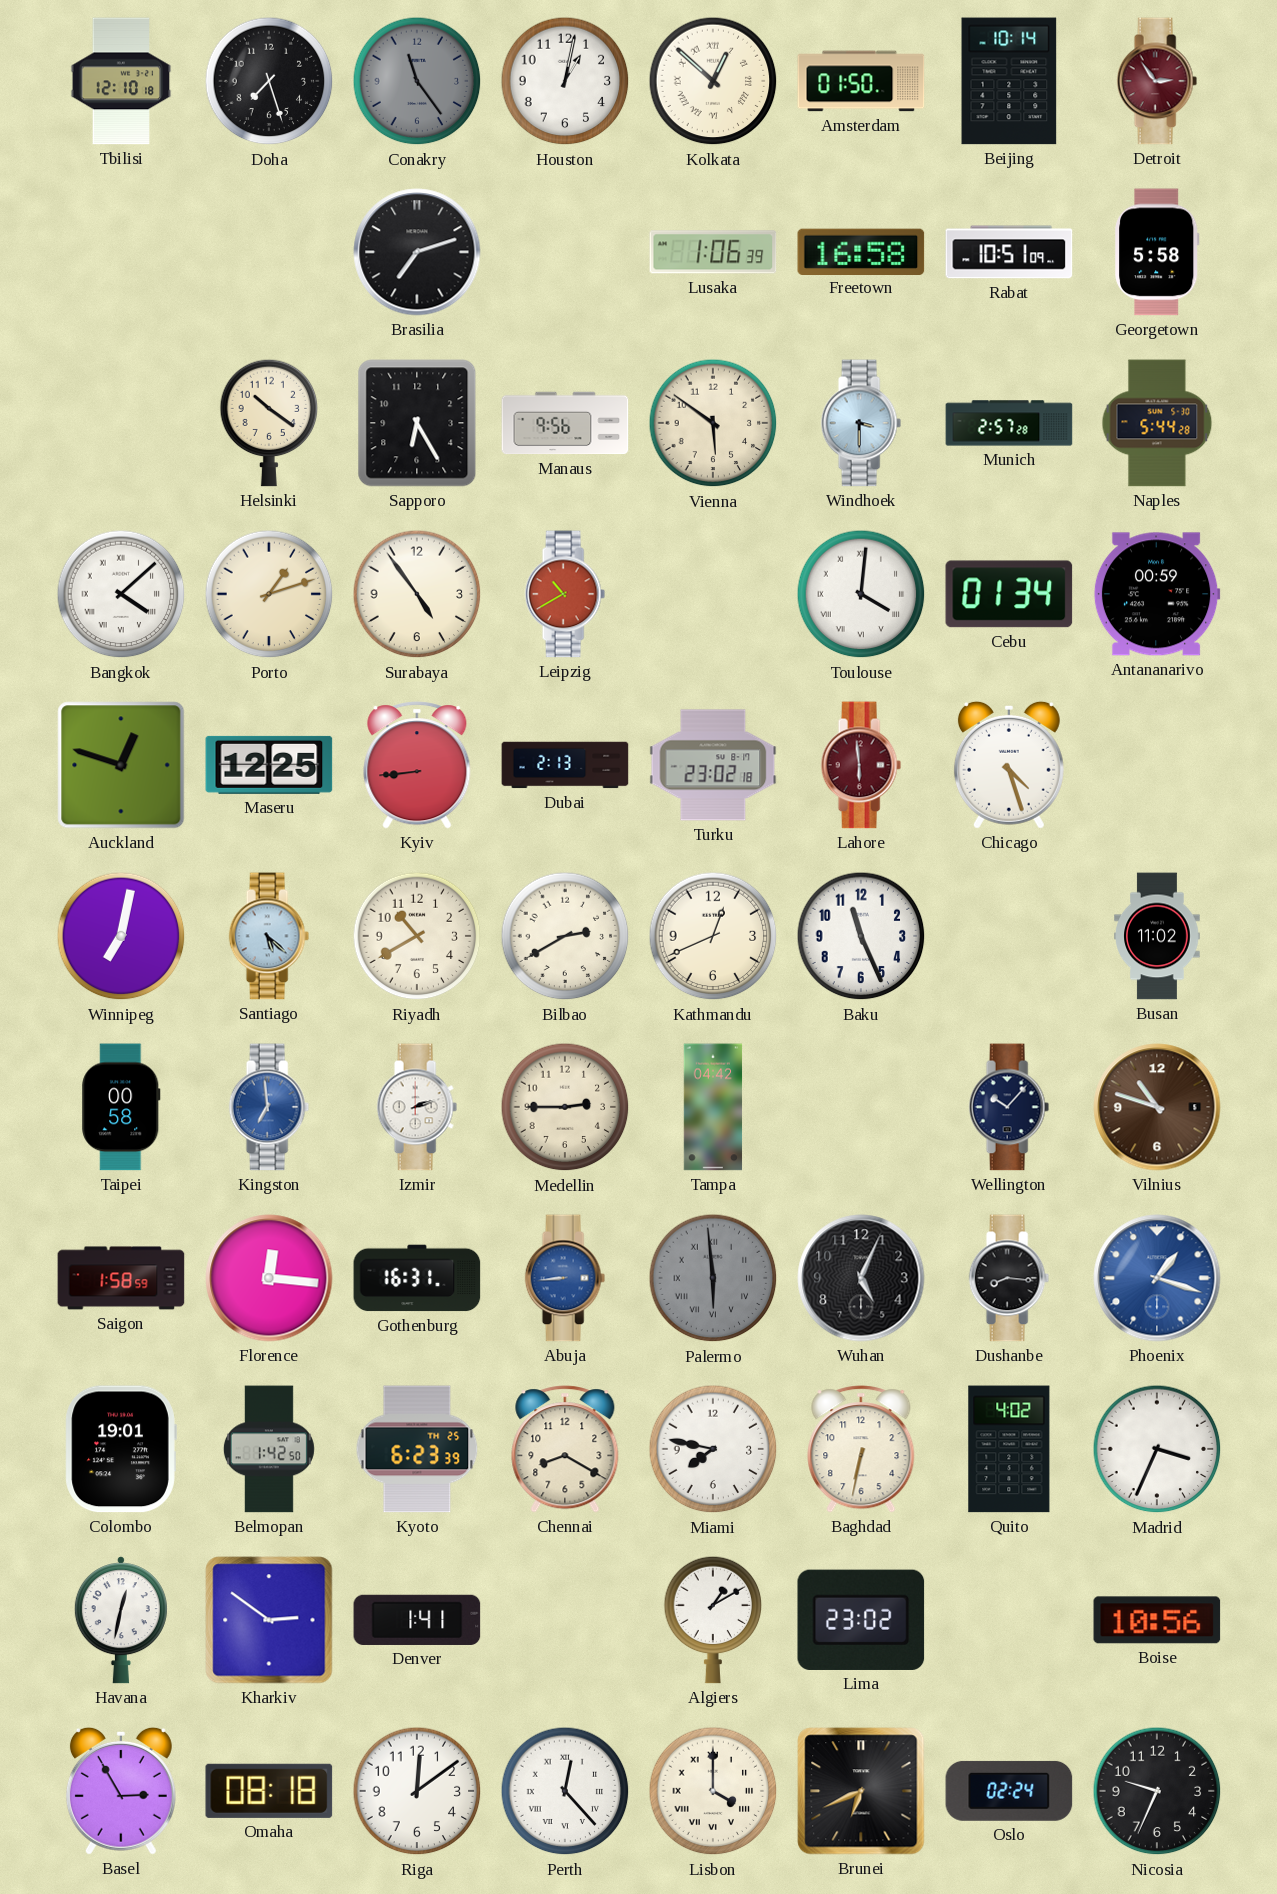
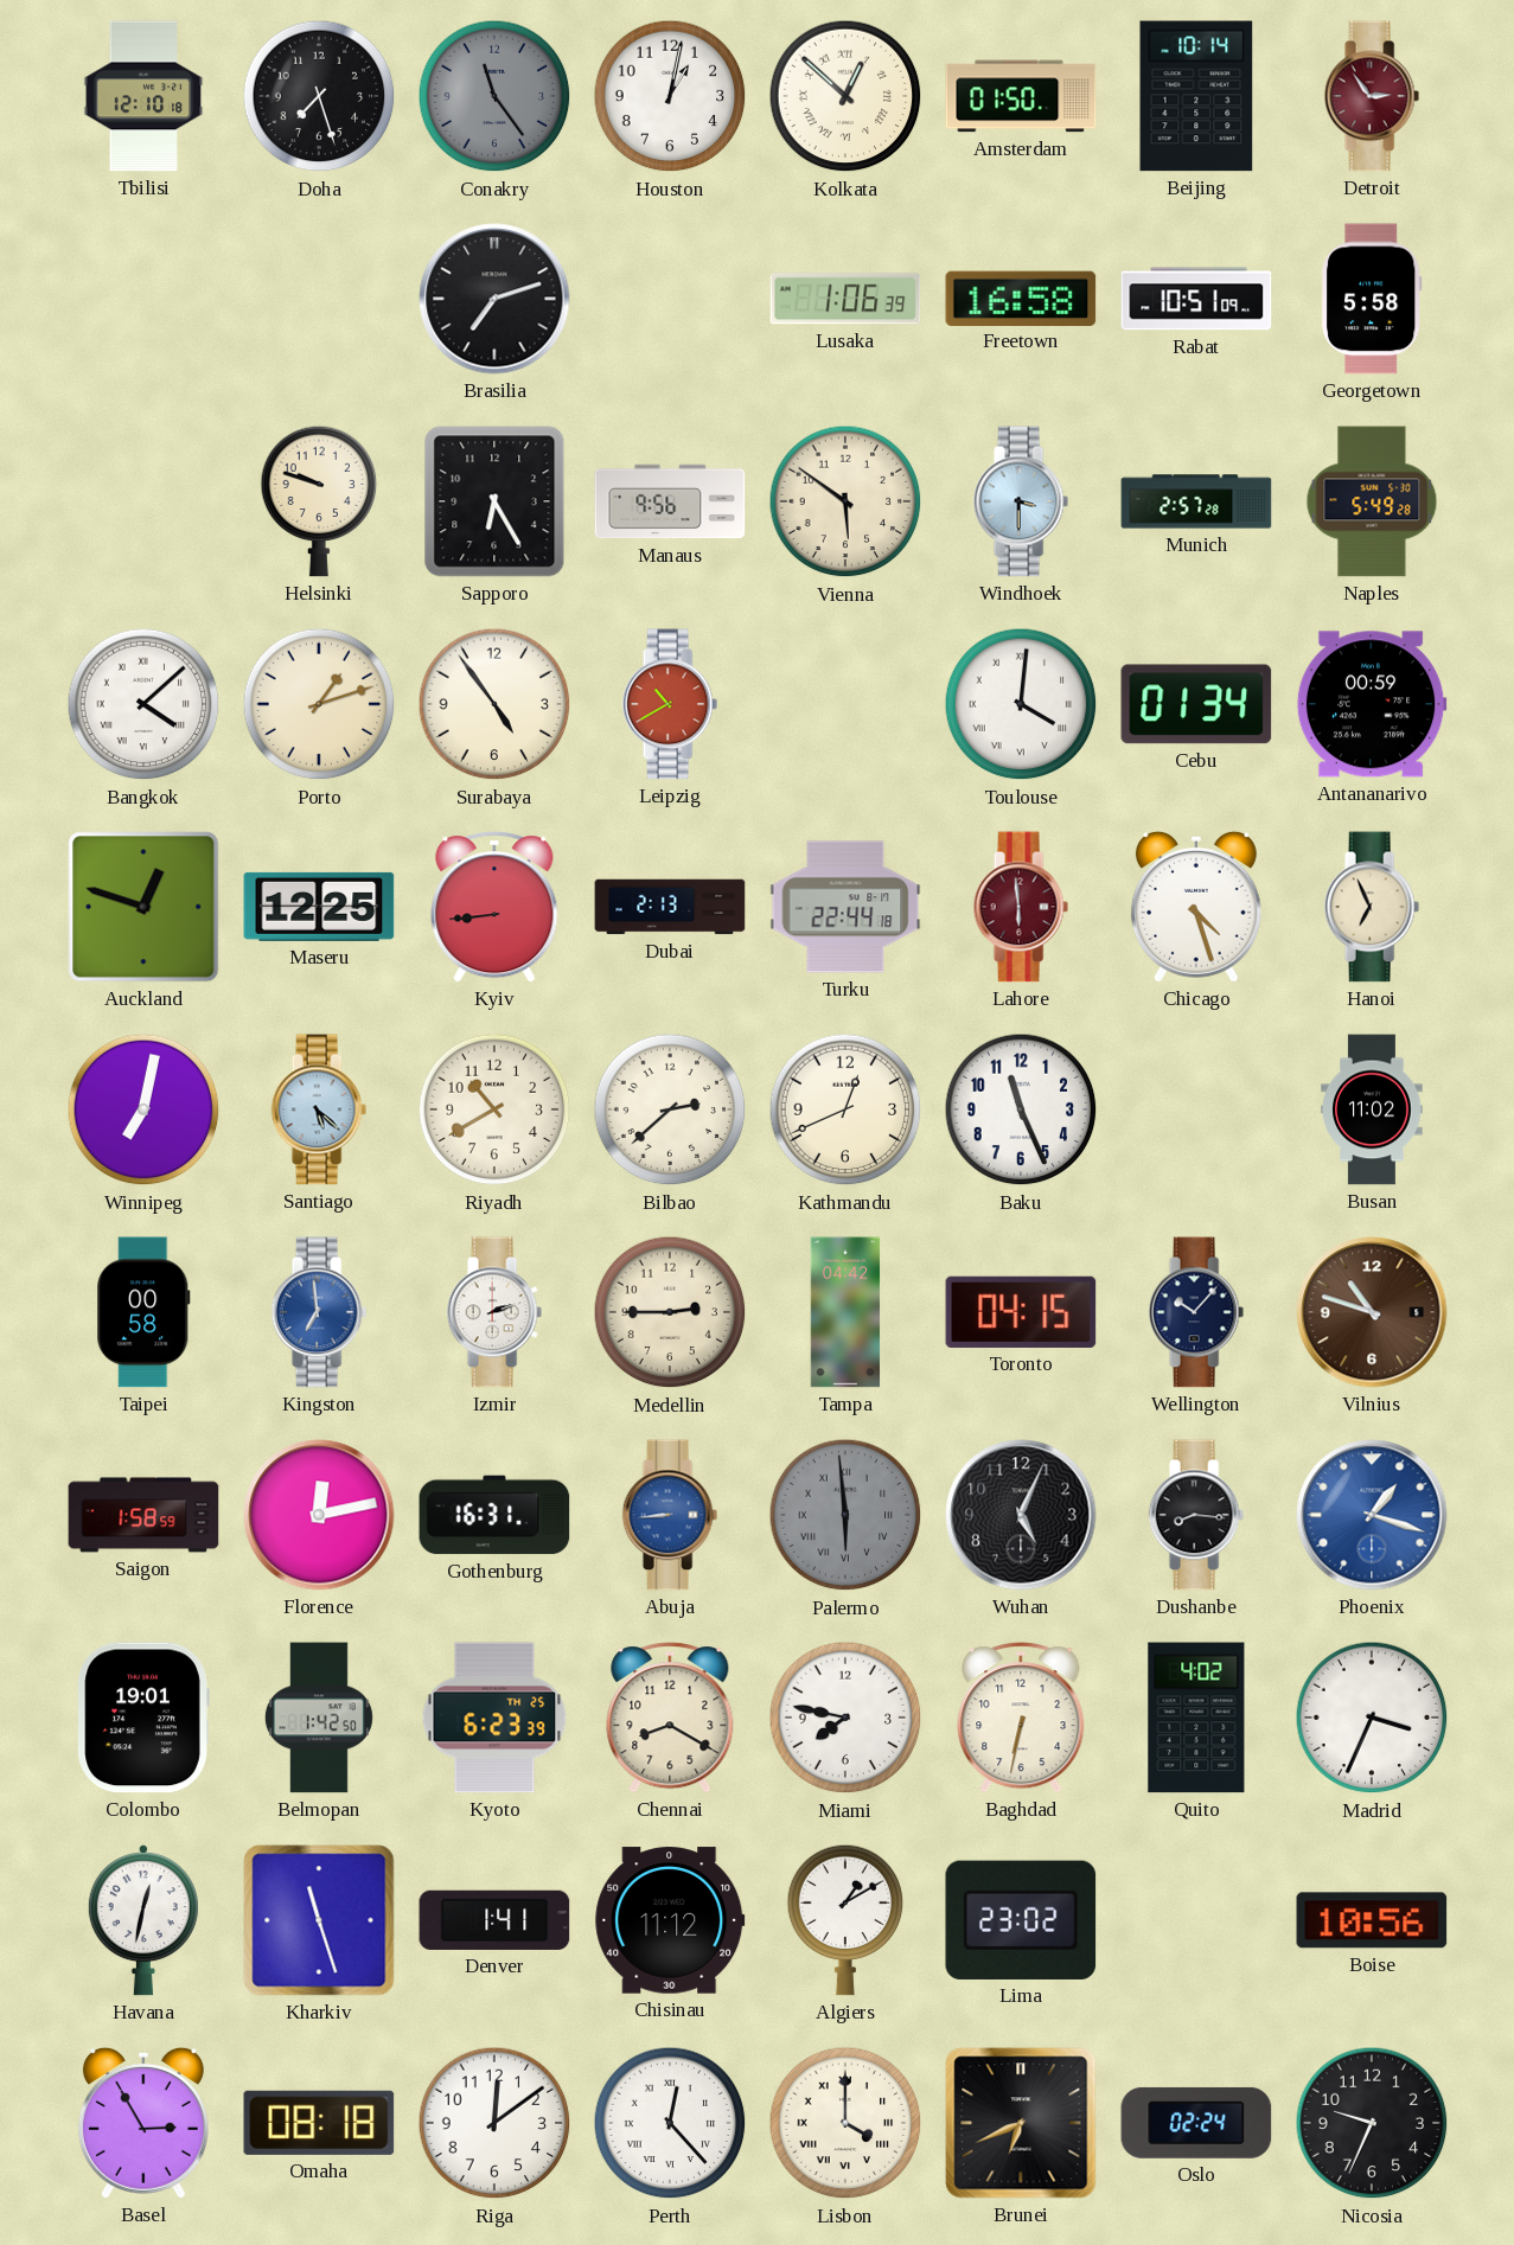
Helsinki: 10:21 -> 9:48
Naples: 5:44 -> 5:49
Turku: 23:02 -> 22:44
Hanoi: none -> 6:56
Bilbao: 2:40 -> 2:38
Toronto: none -> 04:15
Florence: 12:16 -> 12:13
Kharkiv: 2:51 -> 11:27
Chisinau: none -> 11:12
